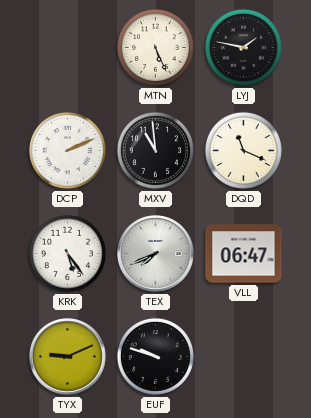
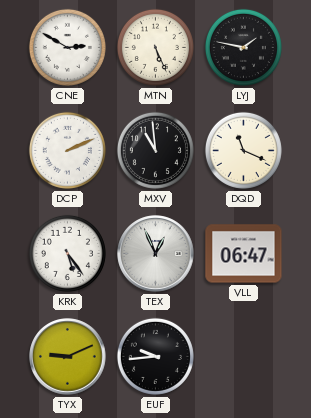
CNE: none -> 2:50
TEX: 7:41 -> 12:56
EUF: 9:48 -> 9:44
